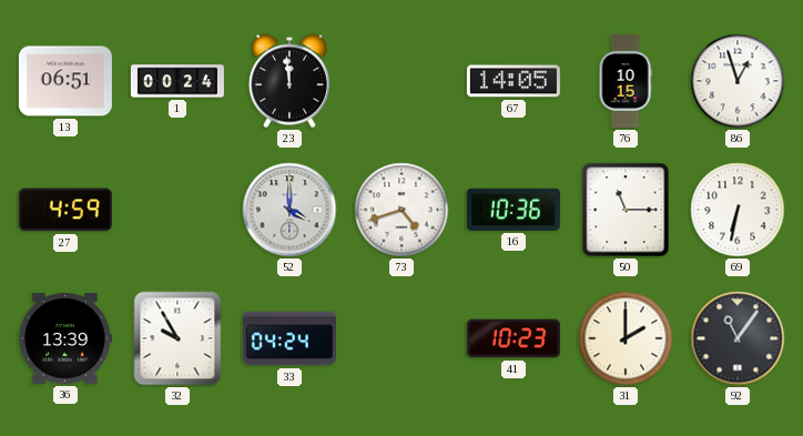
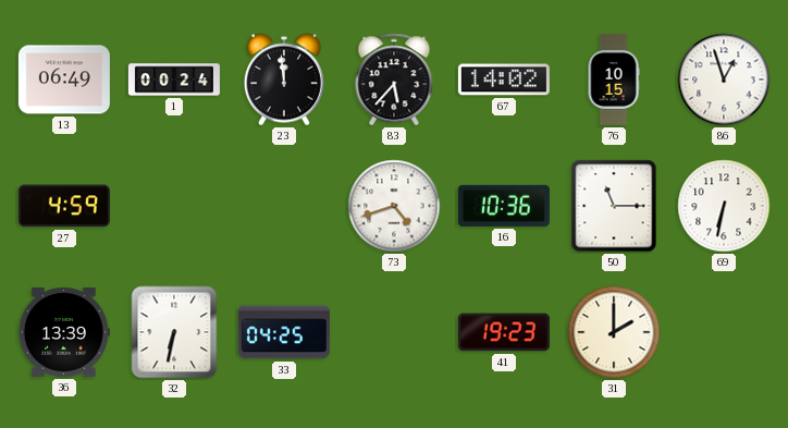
13: 06:51 -> 06:49
83: none -> 5:37
67: 14:05 -> 14:02
52: 4:00 -> none
32: 9:55 -> 6:32
33: 04:24 -> 04:25
41: 10:23 -> 19:23
92: 11:06 -> none
